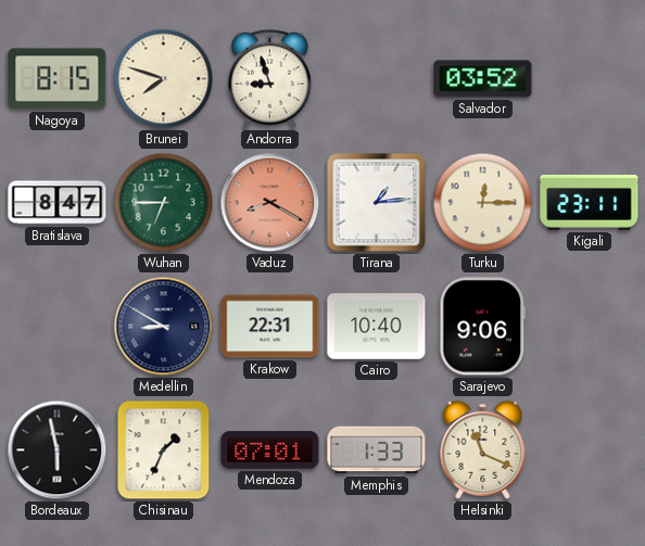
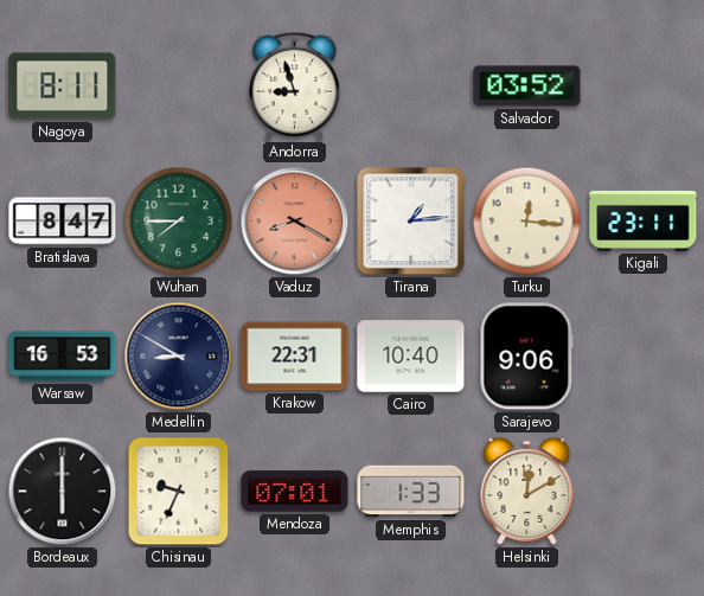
Nagoya: 8:15 -> 8:11
Brunei: 7:48 -> none
Wuhan: 6:45 -> 7:45
Turku: 12:15 -> 12:16
Warsaw: none -> 16:53
Bordeaux: 5:58 -> 6:00
Chisinau: 1:34 -> 9:34
Helsinki: 11:19 -> 12:10
